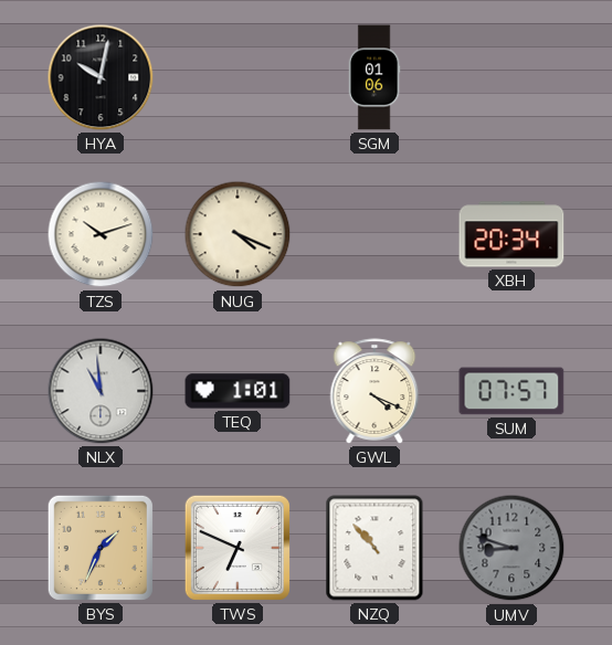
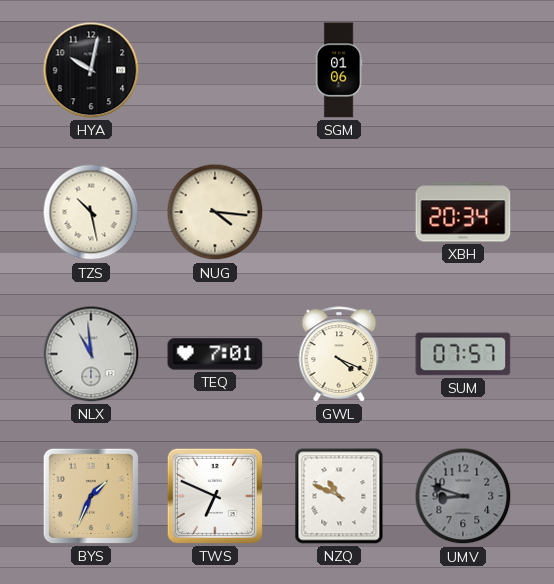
TZS: 10:12 -> 10:28
NUG: 4:19 -> 4:16
TEQ: 1:01 -> 7:01
NZQ: 10:53 -> 10:49
